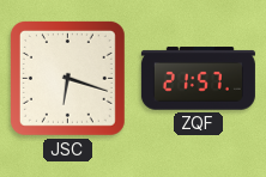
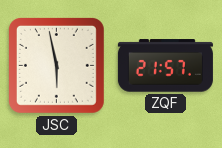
JSC: 6:18 -> 5:58
